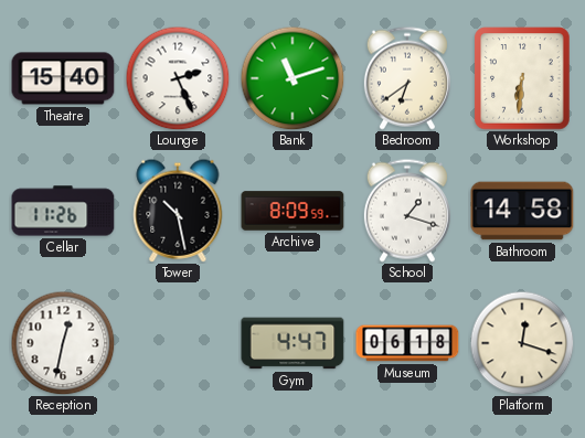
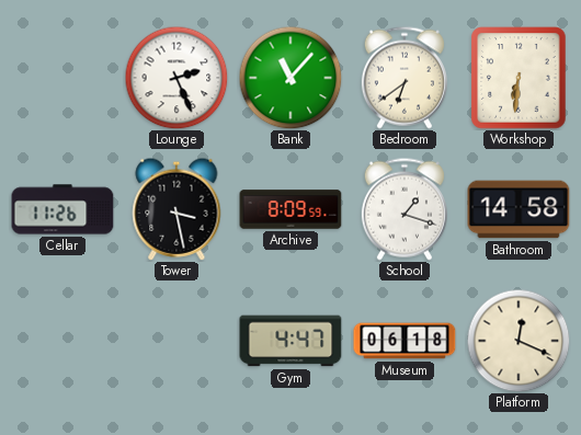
Theatre: 15:40 -> none
Bank: 11:12 -> 11:07
Tower: 10:28 -> 3:28
Reception: 12:32 -> none
Platform: 12:18 -> 12:19
